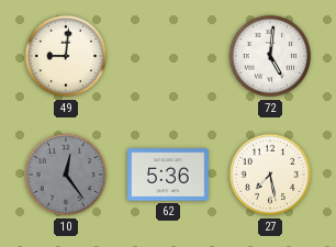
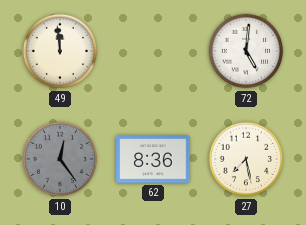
49: 9:01 -> 11:59
62: 5:36 -> 8:36
